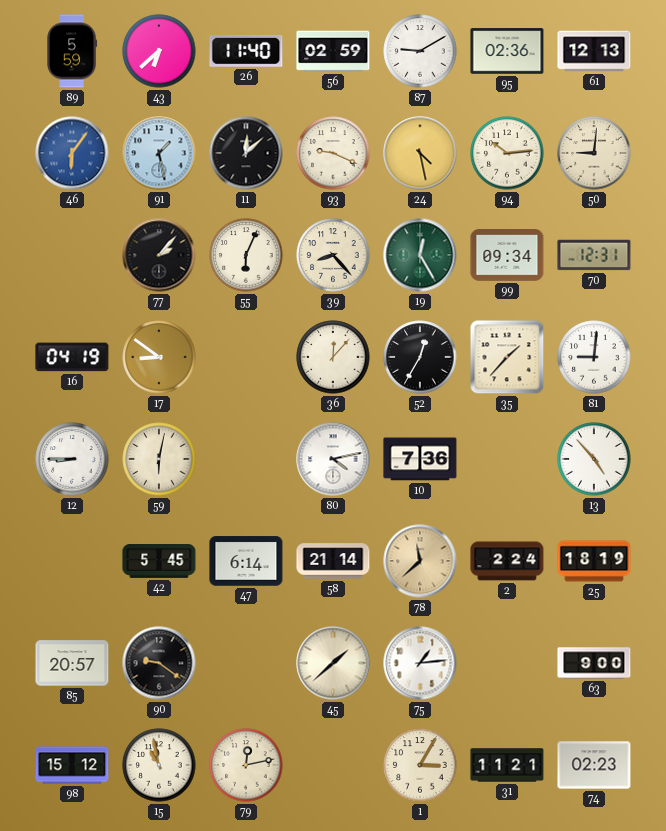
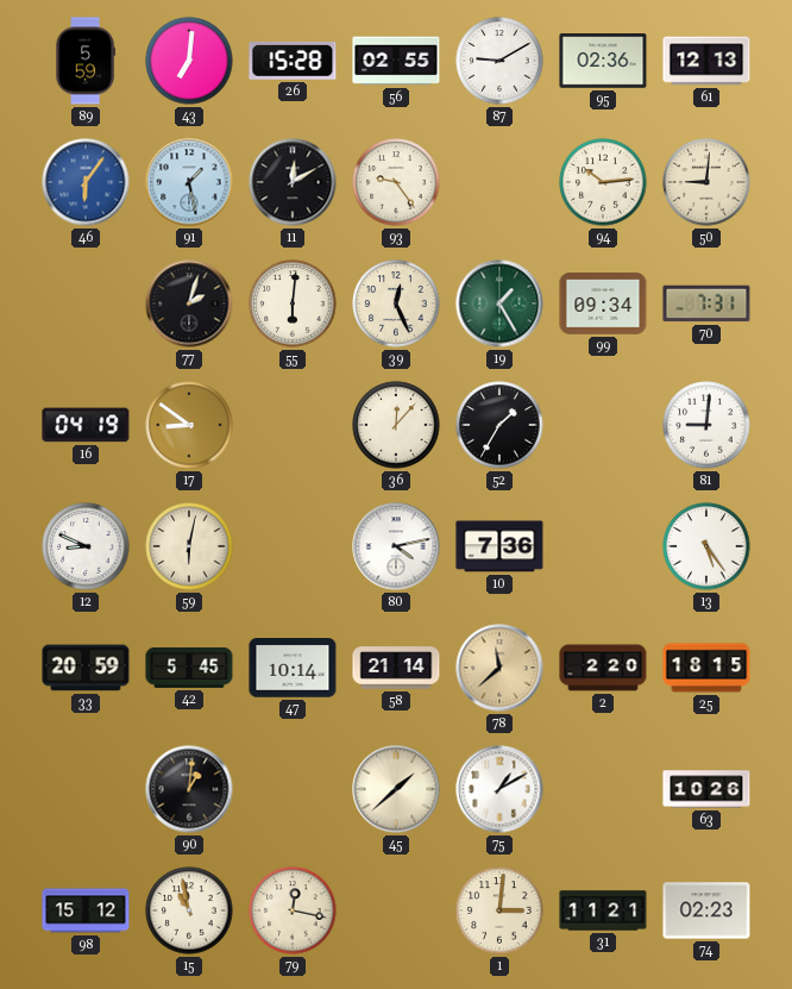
43: 6:38 -> 7:01
26: 11:40 -> 15:28
56: 02:59 -> 02:55
11: 12:08 -> 12:10
93: 9:19 -> 9:24
24: 4:28 -> none
77: 2:07 -> 2:03
55: 6:04 -> 6:01
39: 8:23 -> 12:26
19: 12:25 -> 1:25
70: 12:31 -> 7:31
52: 12:35 -> 1:35
35: 1:37 -> none
12: 8:45 -> 8:49
13: 4:53 -> 5:24
33: none -> 20:59
47: 6:14 -> 10:14
2: 2:24 -> 2:20
25: 18:19 -> 18:15
85: 20:57 -> none
90: 9:21 -> 1:01
75: 1:14 -> 1:10
63: 9:00 -> 10:26
79: 12:13 -> 12:17
1: 3:05 -> 3:01
